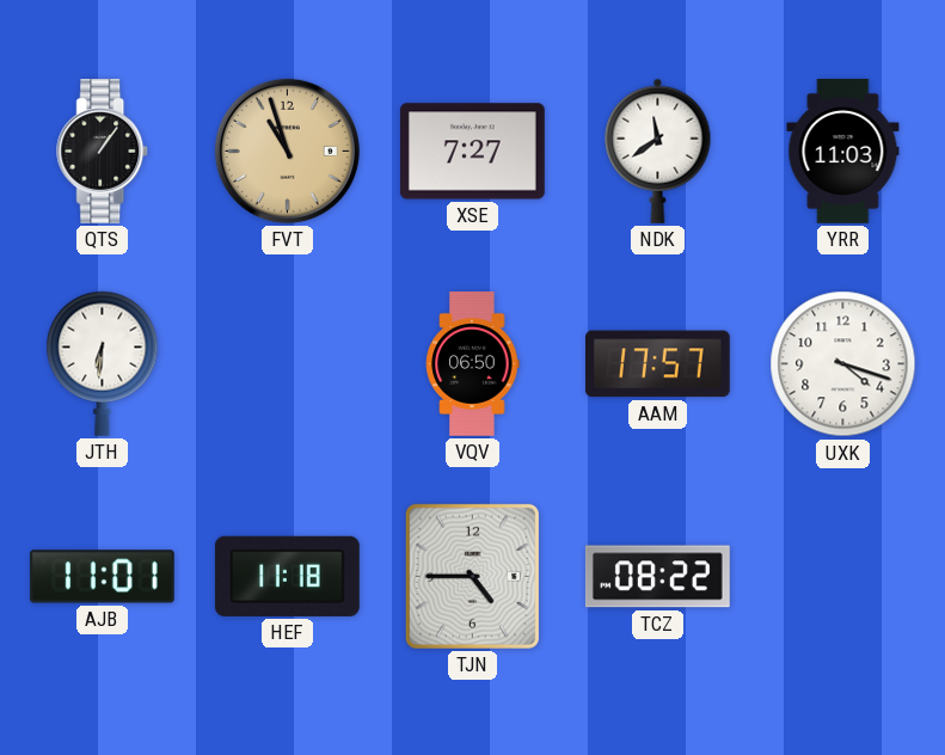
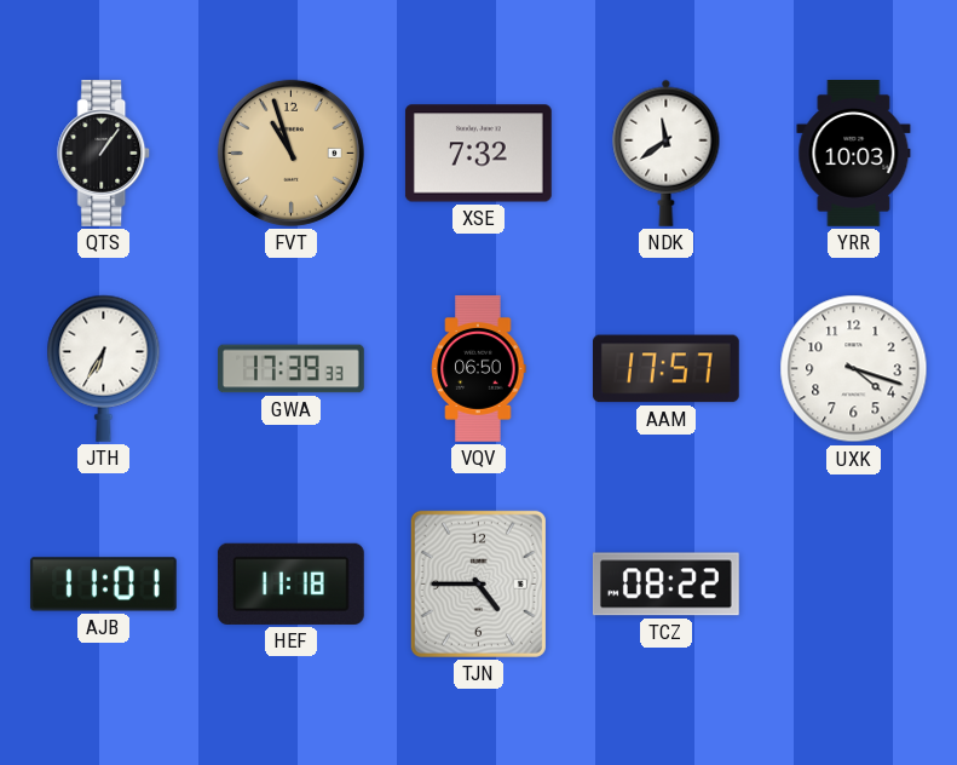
XSE: 7:27 -> 7:32
YRR: 11:03 -> 10:03
JTH: 6:31 -> 6:35
GWA: none -> 17:39
